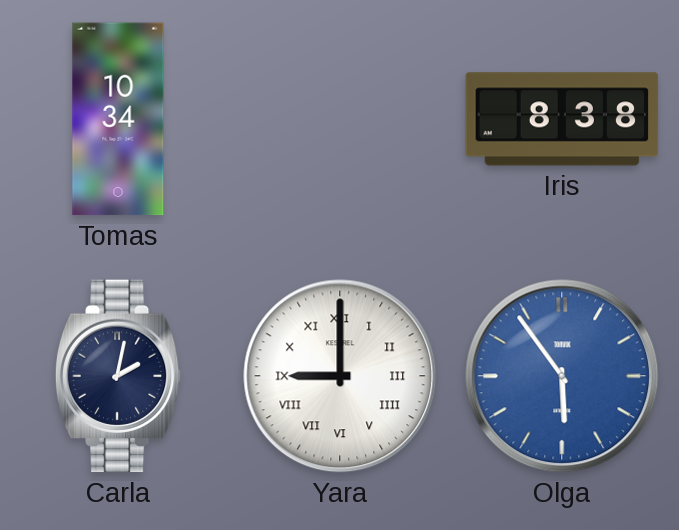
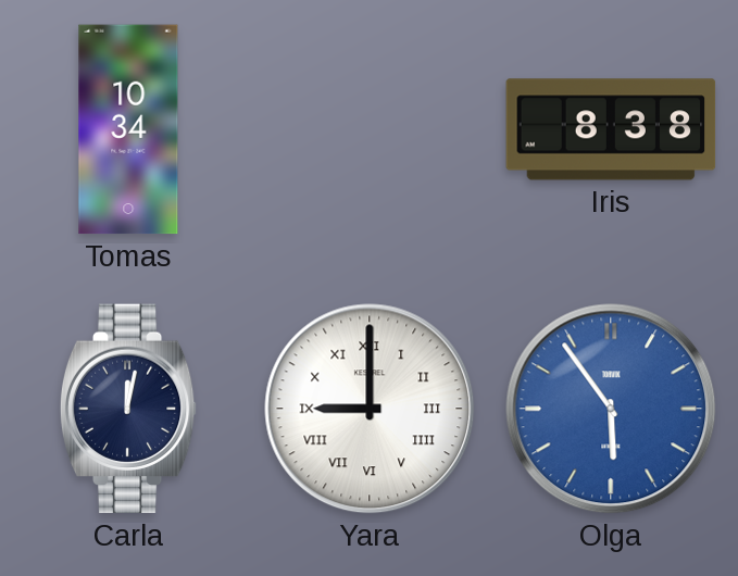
Carla: 2:02 -> 12:02
